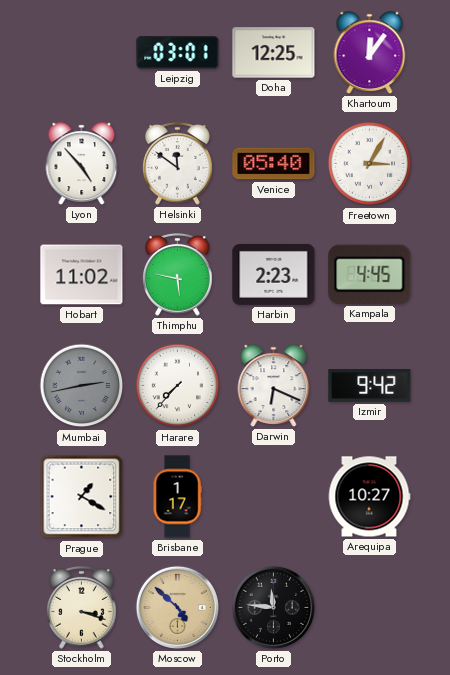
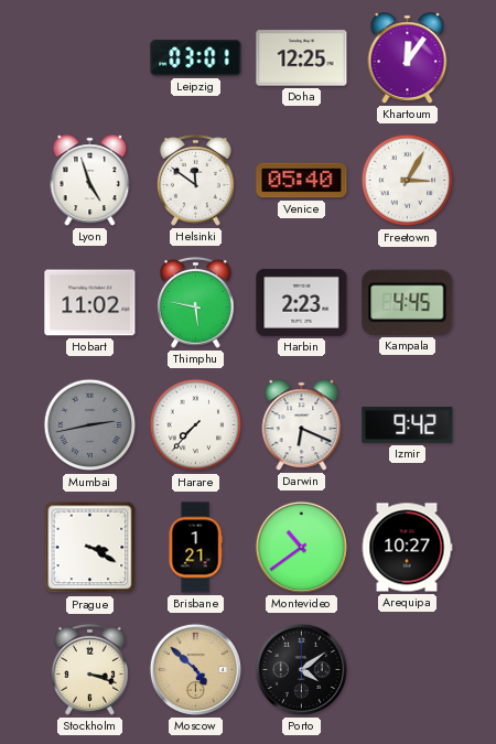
Lyon: 4:53 -> 4:57
Prague: 1:20 -> 3:20
Brisbane: 1:17 -> 1:21
Montevideo: none -> 10:39
Porto: 11:46 -> 4:09
